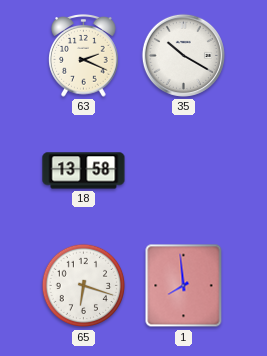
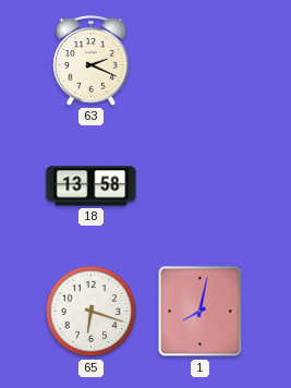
35: 10:20 -> none
1: 7:59 -> 8:02
